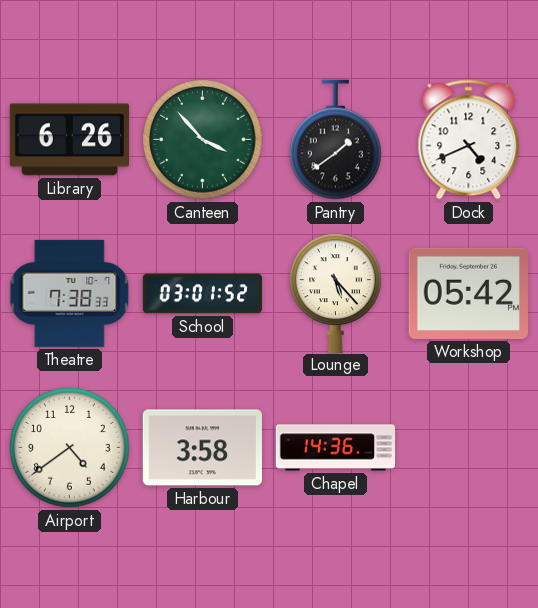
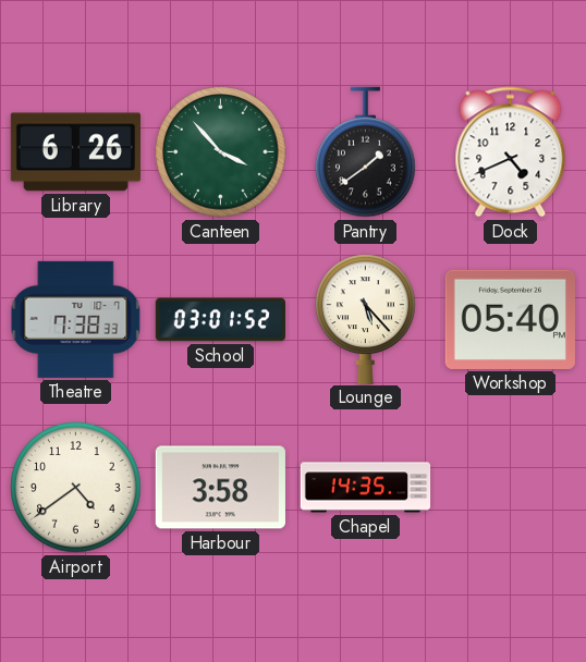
Workshop: 05:42 -> 05:40
Chapel: 14:36 -> 14:35
